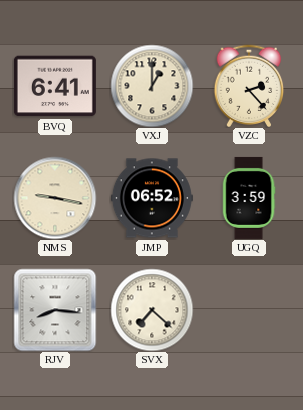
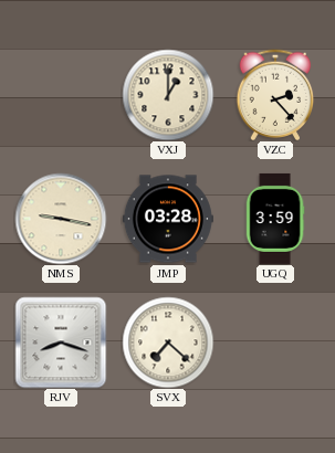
BVQ: 6:41 -> none
JMP: 06:52 -> 03:28
RJV: 8:16 -> 8:18
